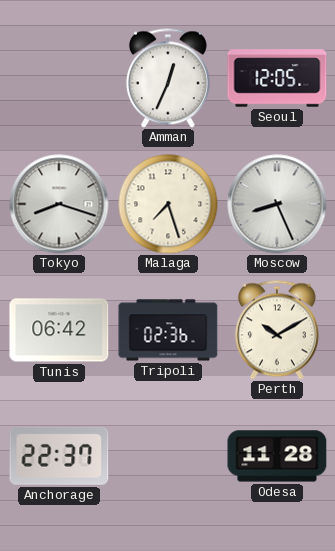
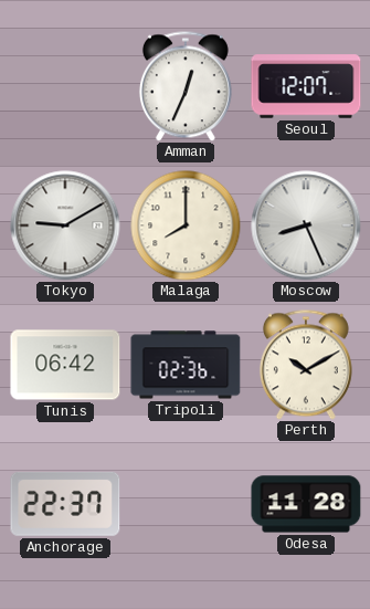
Seoul: 12:05 -> 12:07
Tokyo: 8:18 -> 9:10
Malaga: 7:27 -> 8:00
